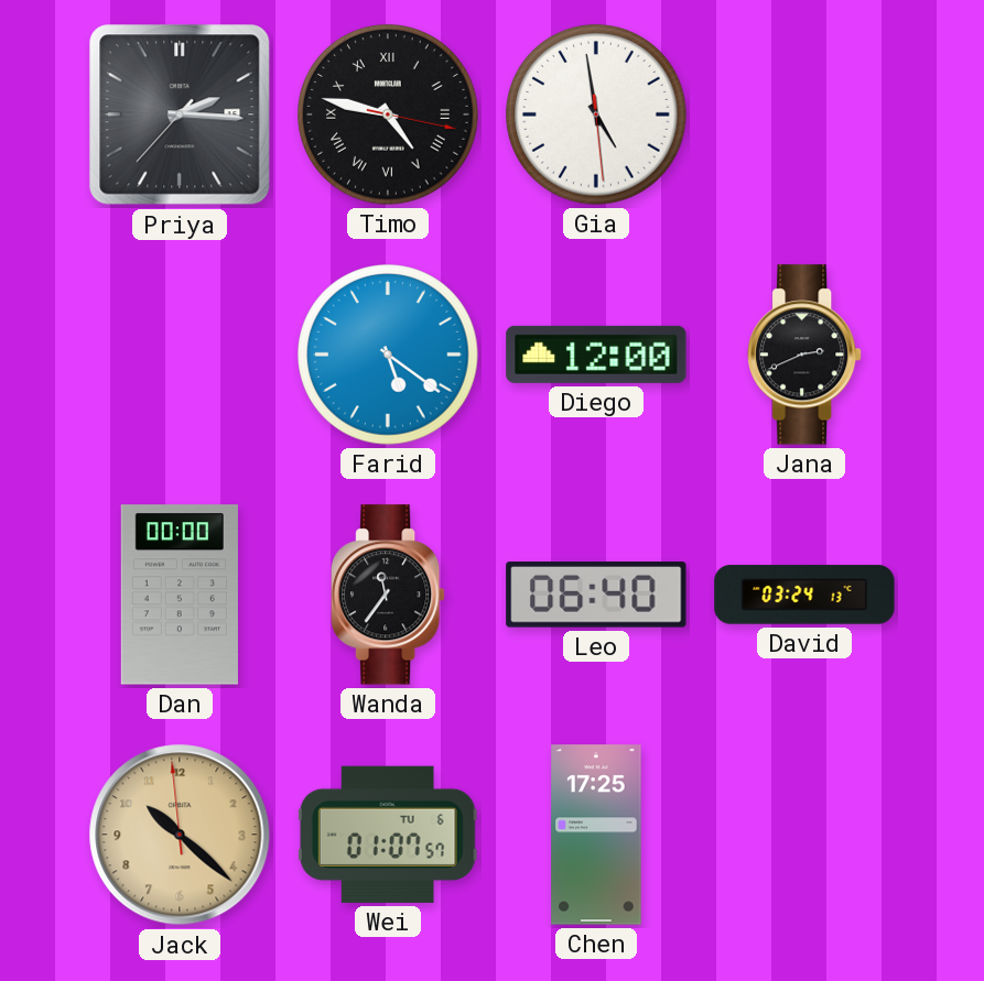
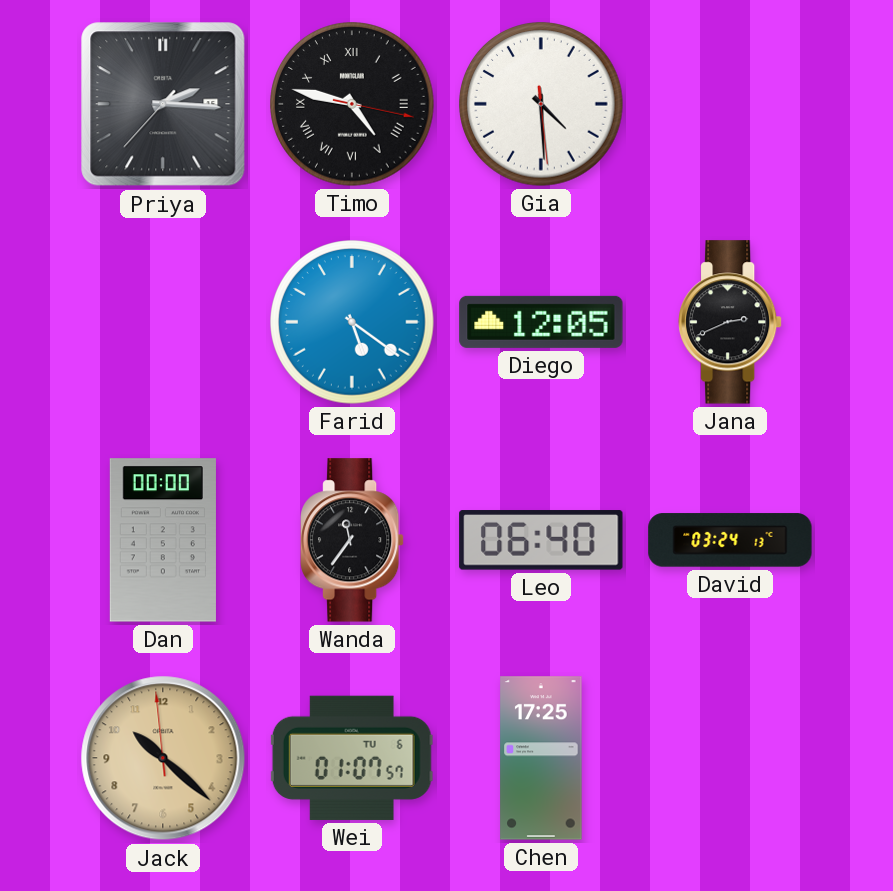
Gia: 4:58 -> 4:29
Diego: 12:00 -> 12:05
